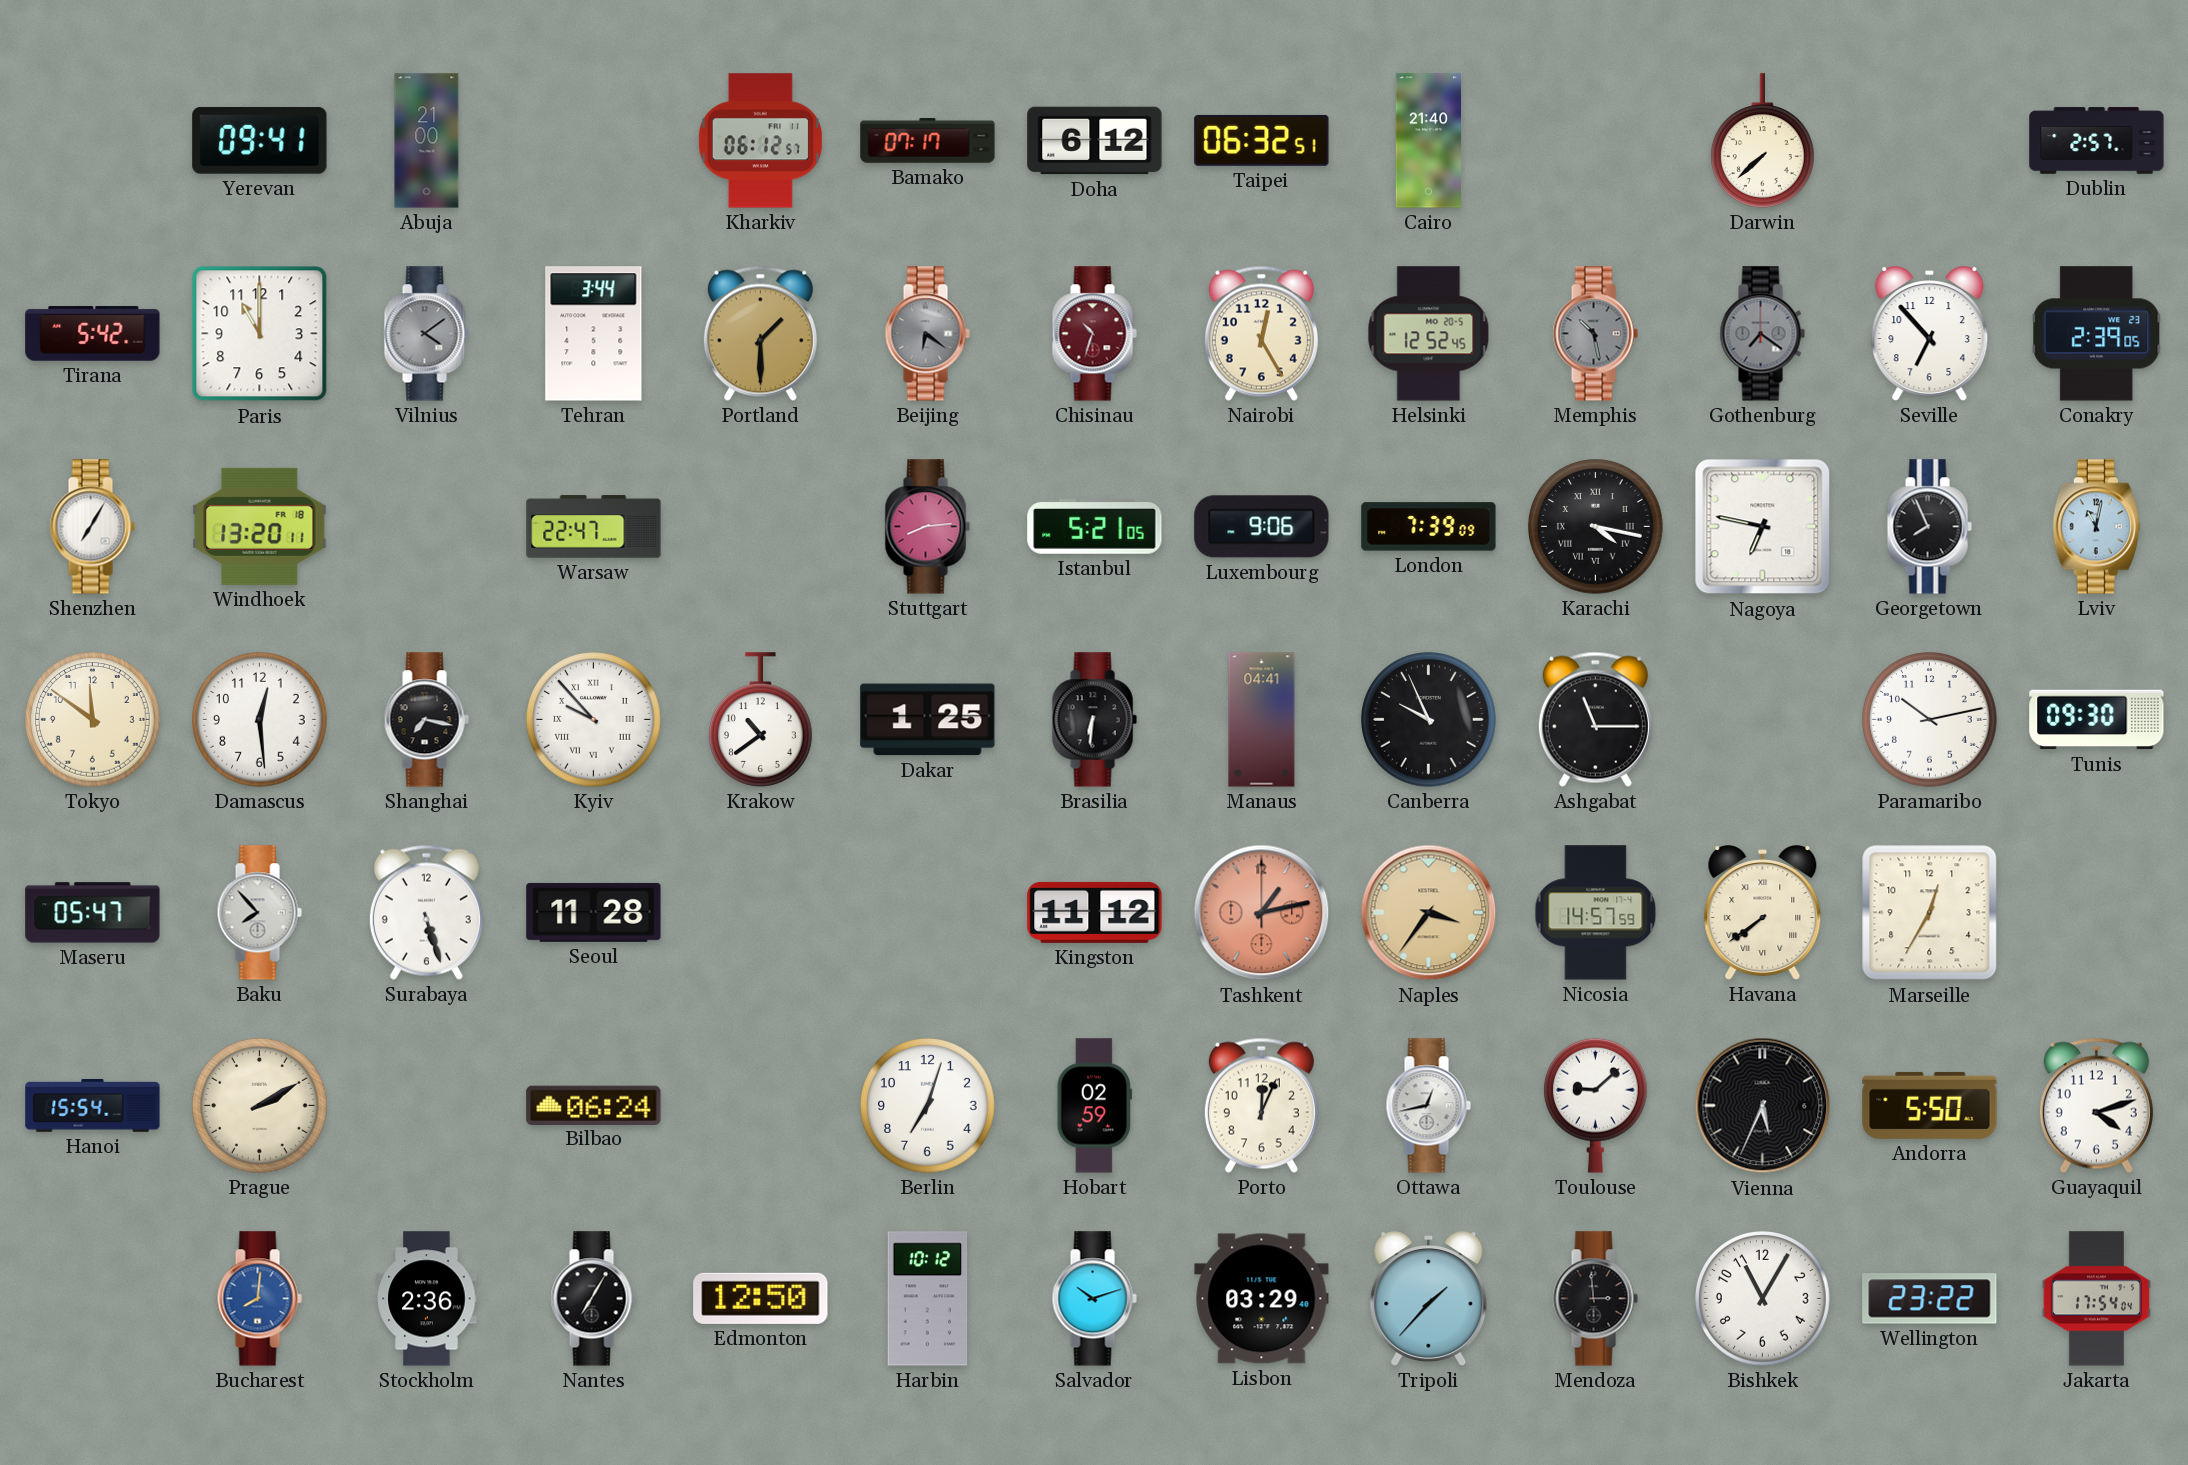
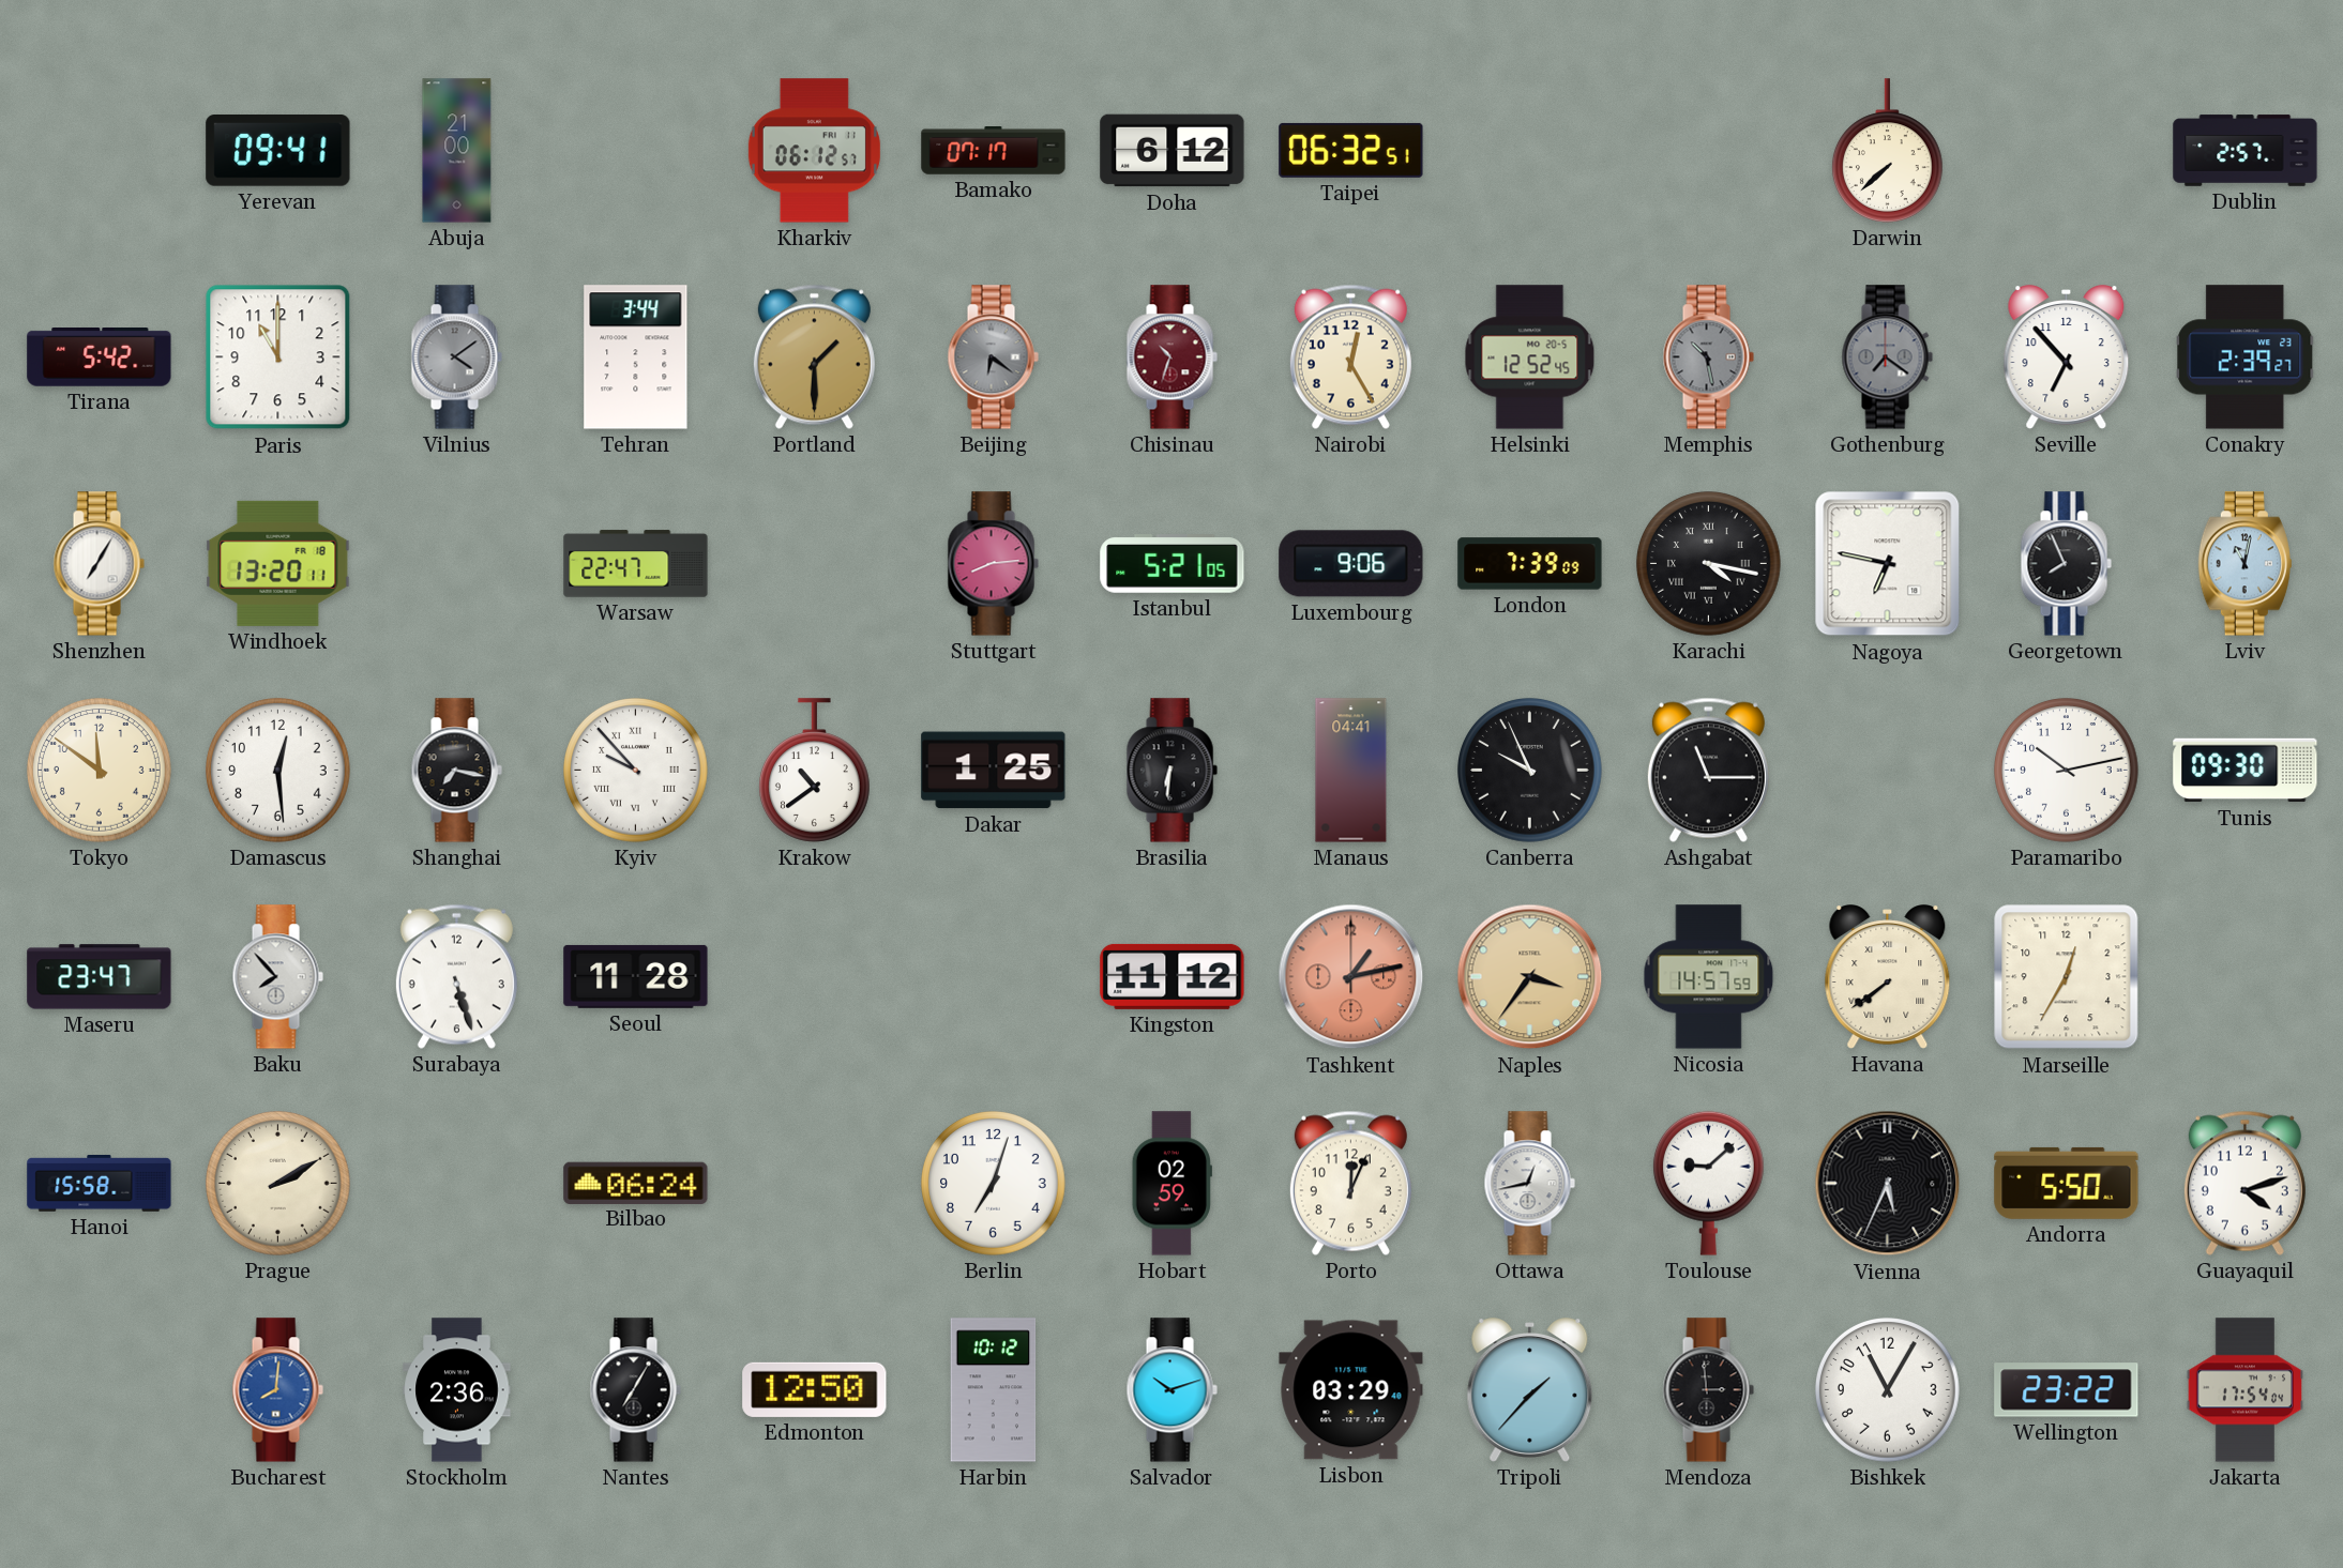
Cairo: 21:40 -> none
Conakry: 2:39:05 -> 2:39:27
Maseru: 05:47 -> 23:47
Hanoi: 15:54 -> 15:58
